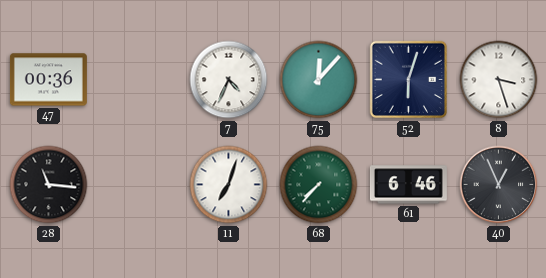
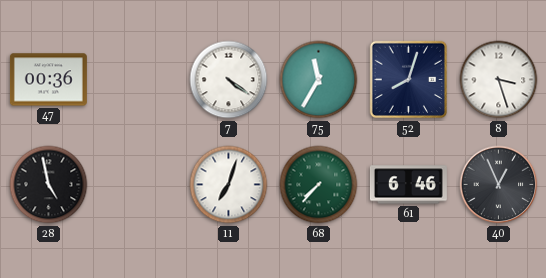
7: 4:34 -> 4:21
75: 12:07 -> 11:35
52: 6:03 -> 8:03
28: 11:16 -> 4:58
